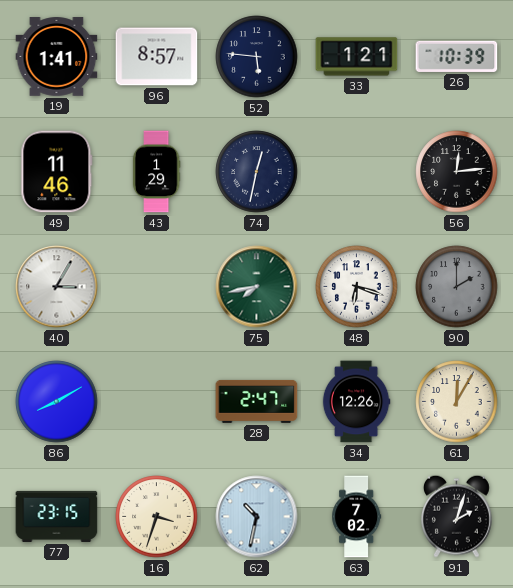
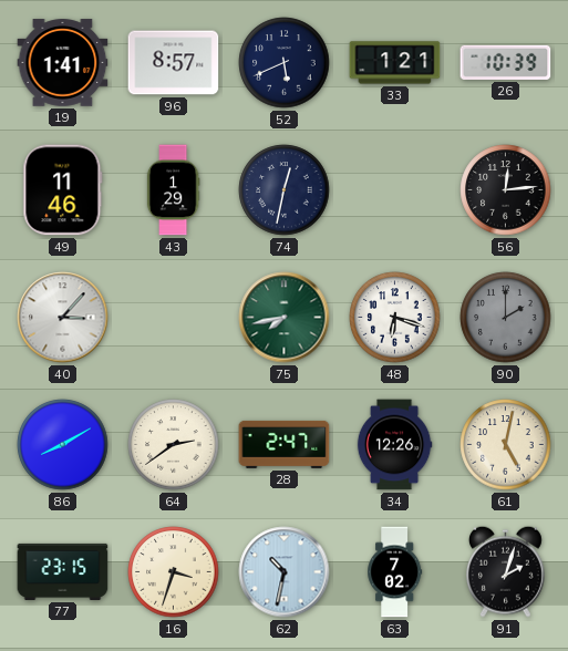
52: 5:46 -> 5:41
40: 3:05 -> 3:07
64: none -> 2:39
61: 12:05 -> 5:02
